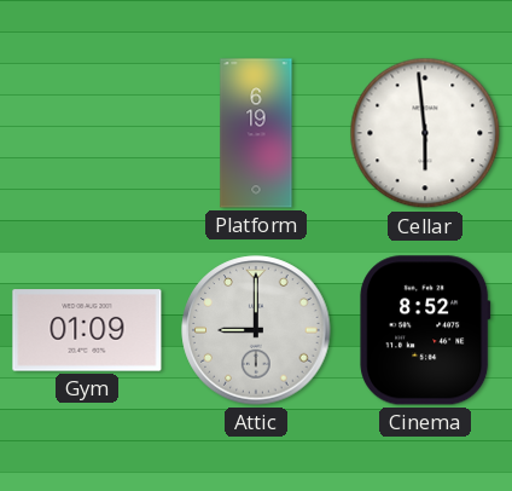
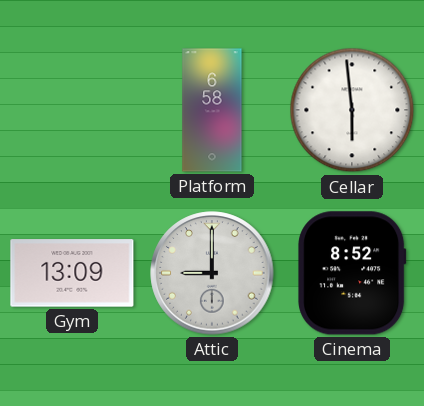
Platform: 6:19 -> 6:58
Gym: 01:09 -> 13:09
